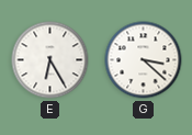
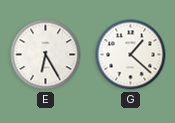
G: 3:22 -> 1:22
